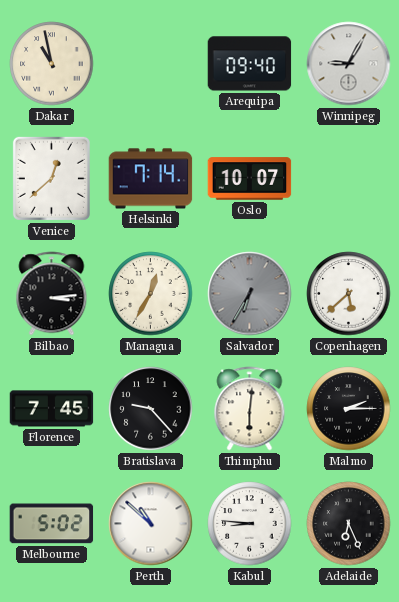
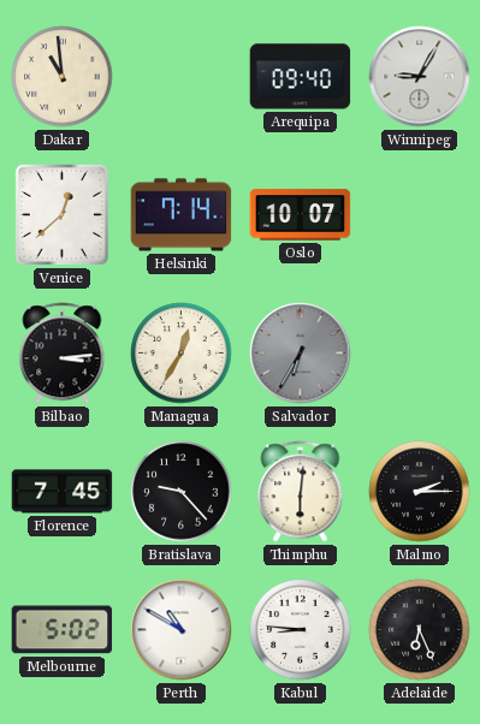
Dakar: 10:58 -> 10:59
Copenhagen: 5:38 -> none
Perth: 10:52 -> 10:50
